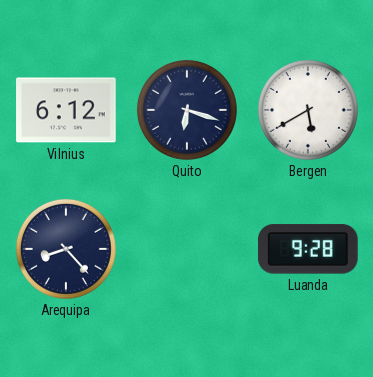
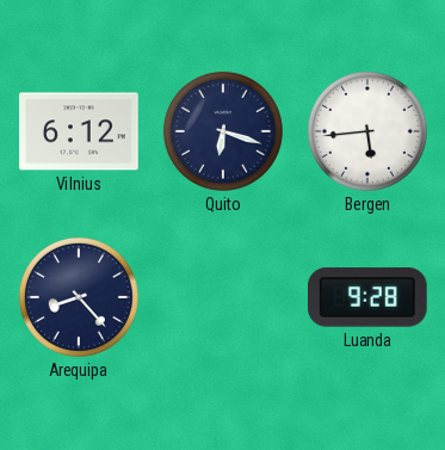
Bergen: 5:40 -> 5:44
